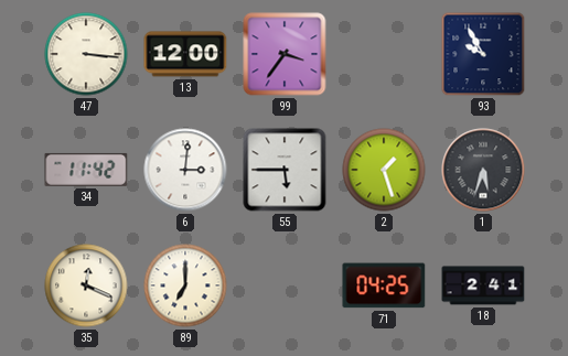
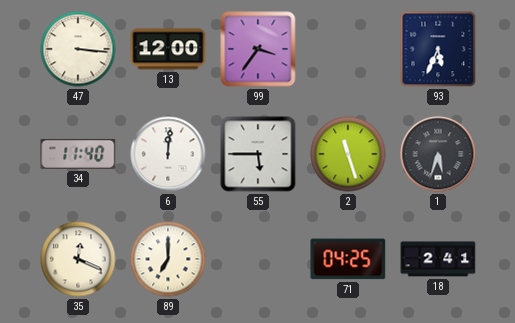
93: 9:55 -> 5:34
34: 11:42 -> 11:40
6: 3:01 -> 12:01
2: 1:27 -> 11:27
